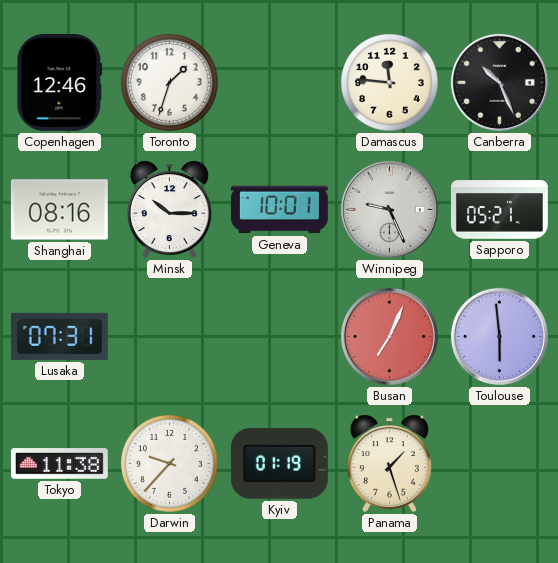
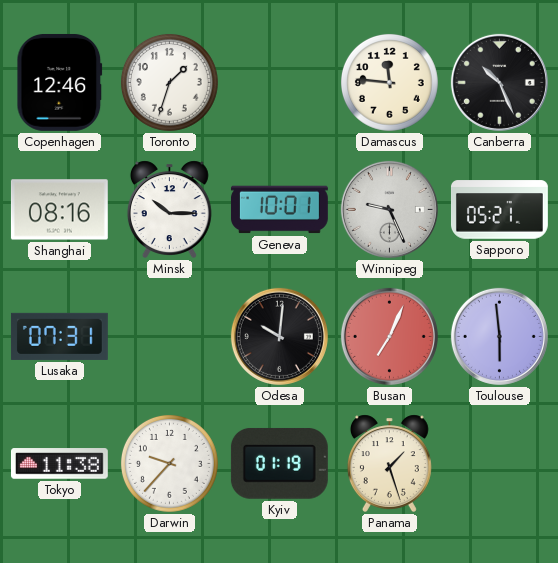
Odesa: none -> 10:01
